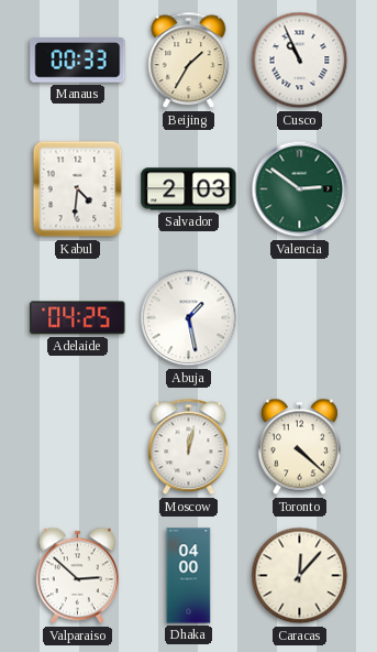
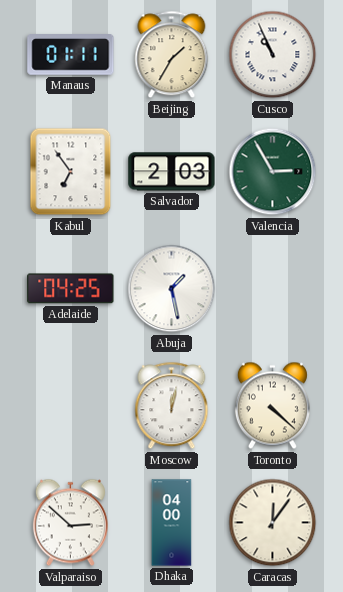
Manaus: 00:33 -> 01:11
Kabul: 4:31 -> 6:54
Valencia: 2:51 -> 2:55
Caracas: 12:07 -> 12:06
